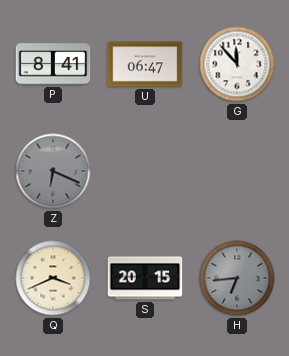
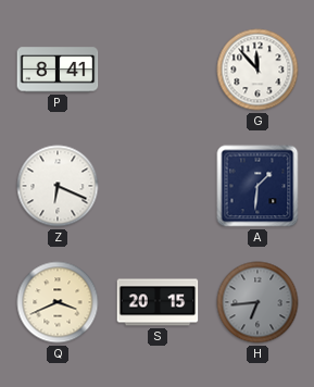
U: 06:47 -> none
Z dial: grey -> white
A: none -> 1:31
